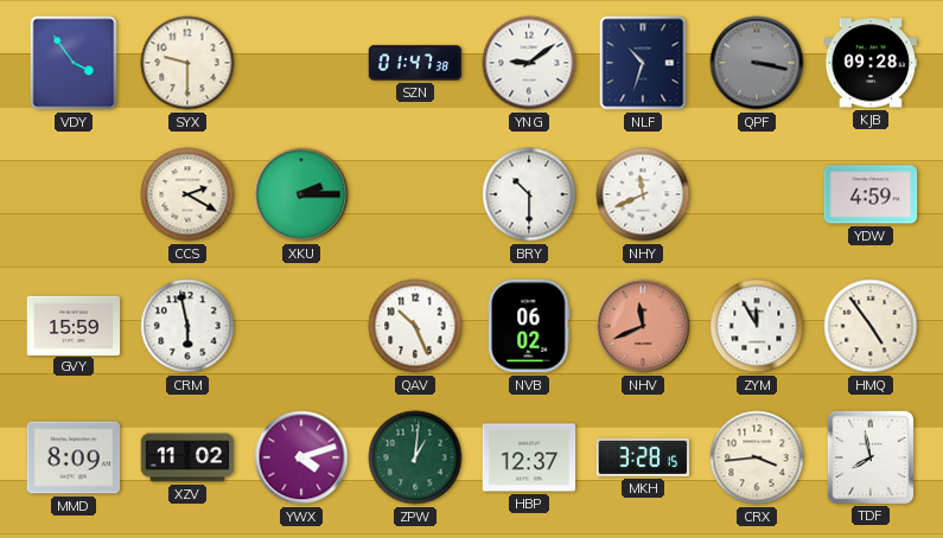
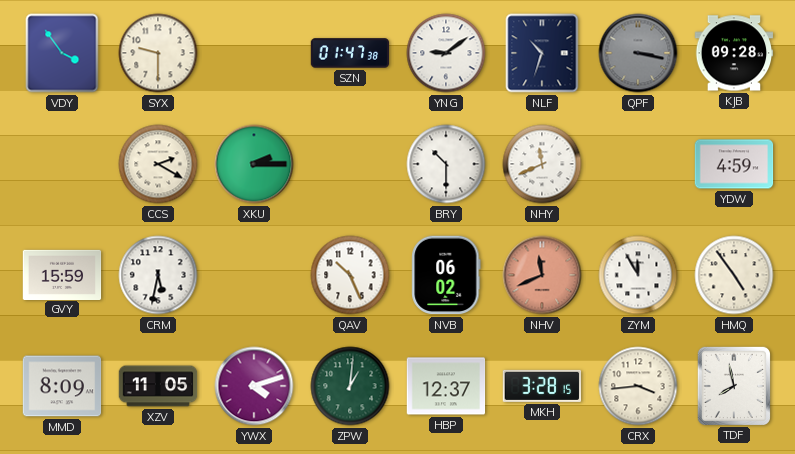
CRM: 5:58 -> 5:32
XZV: 11:02 -> 11:05
